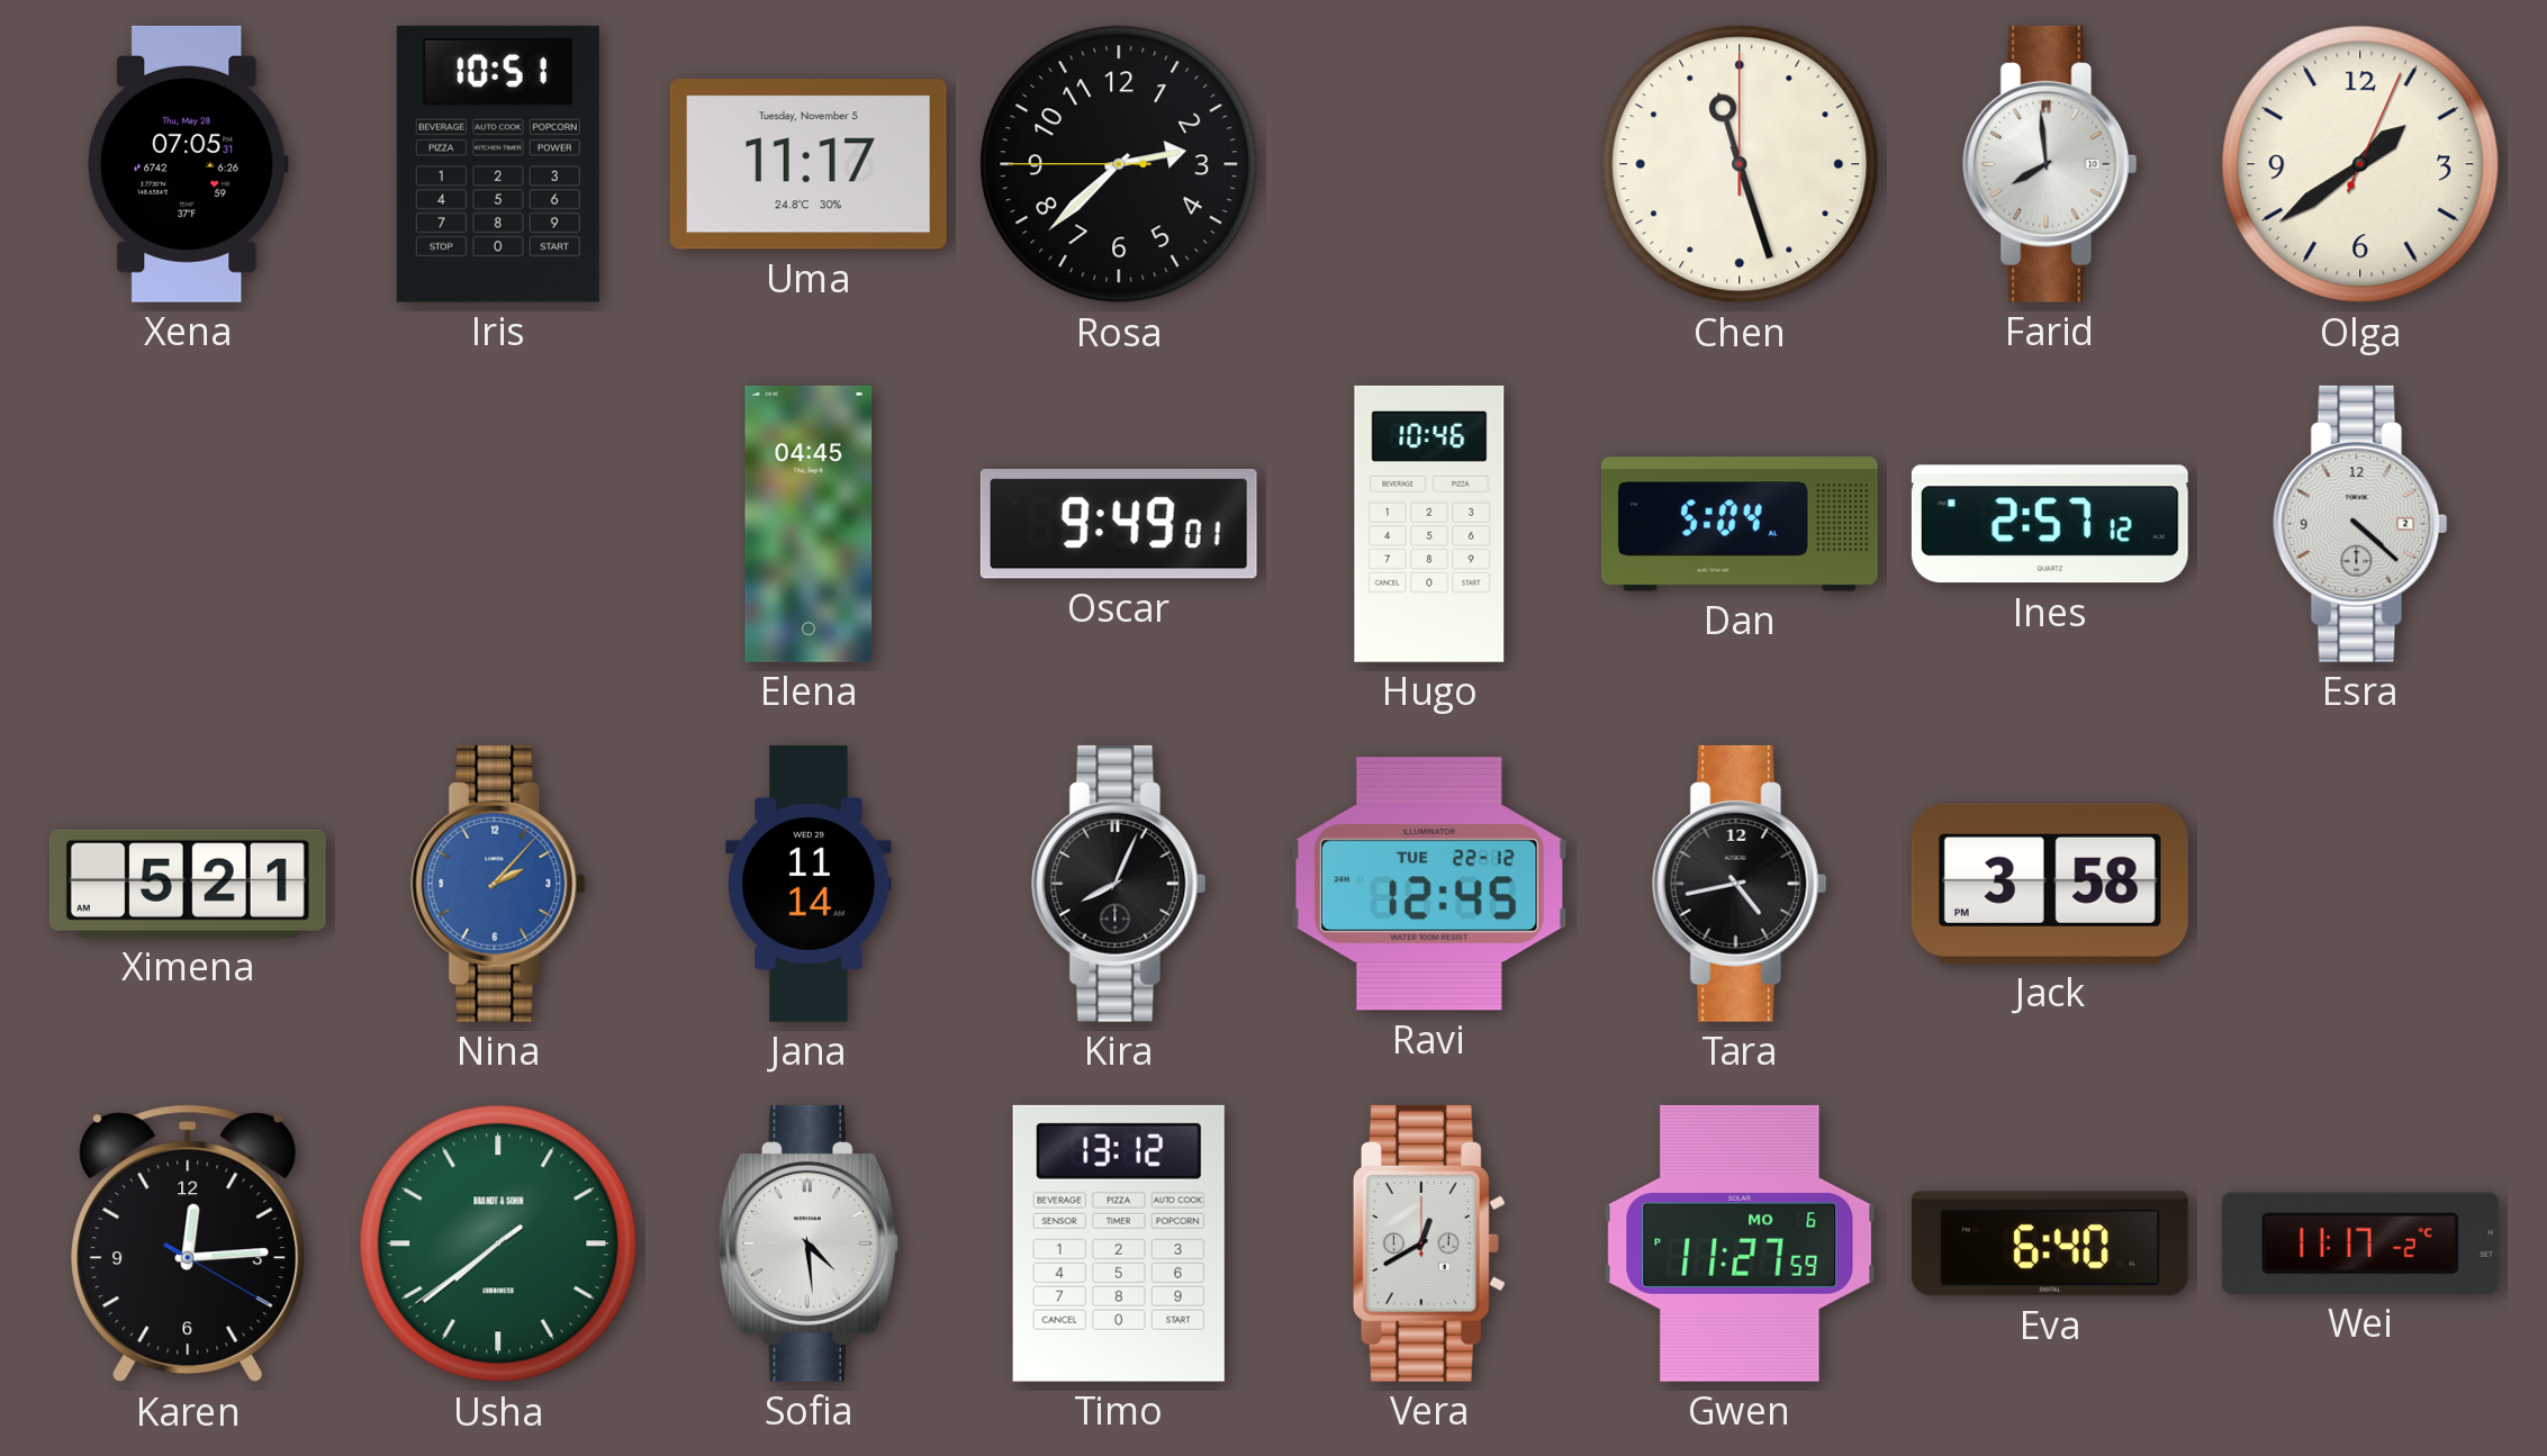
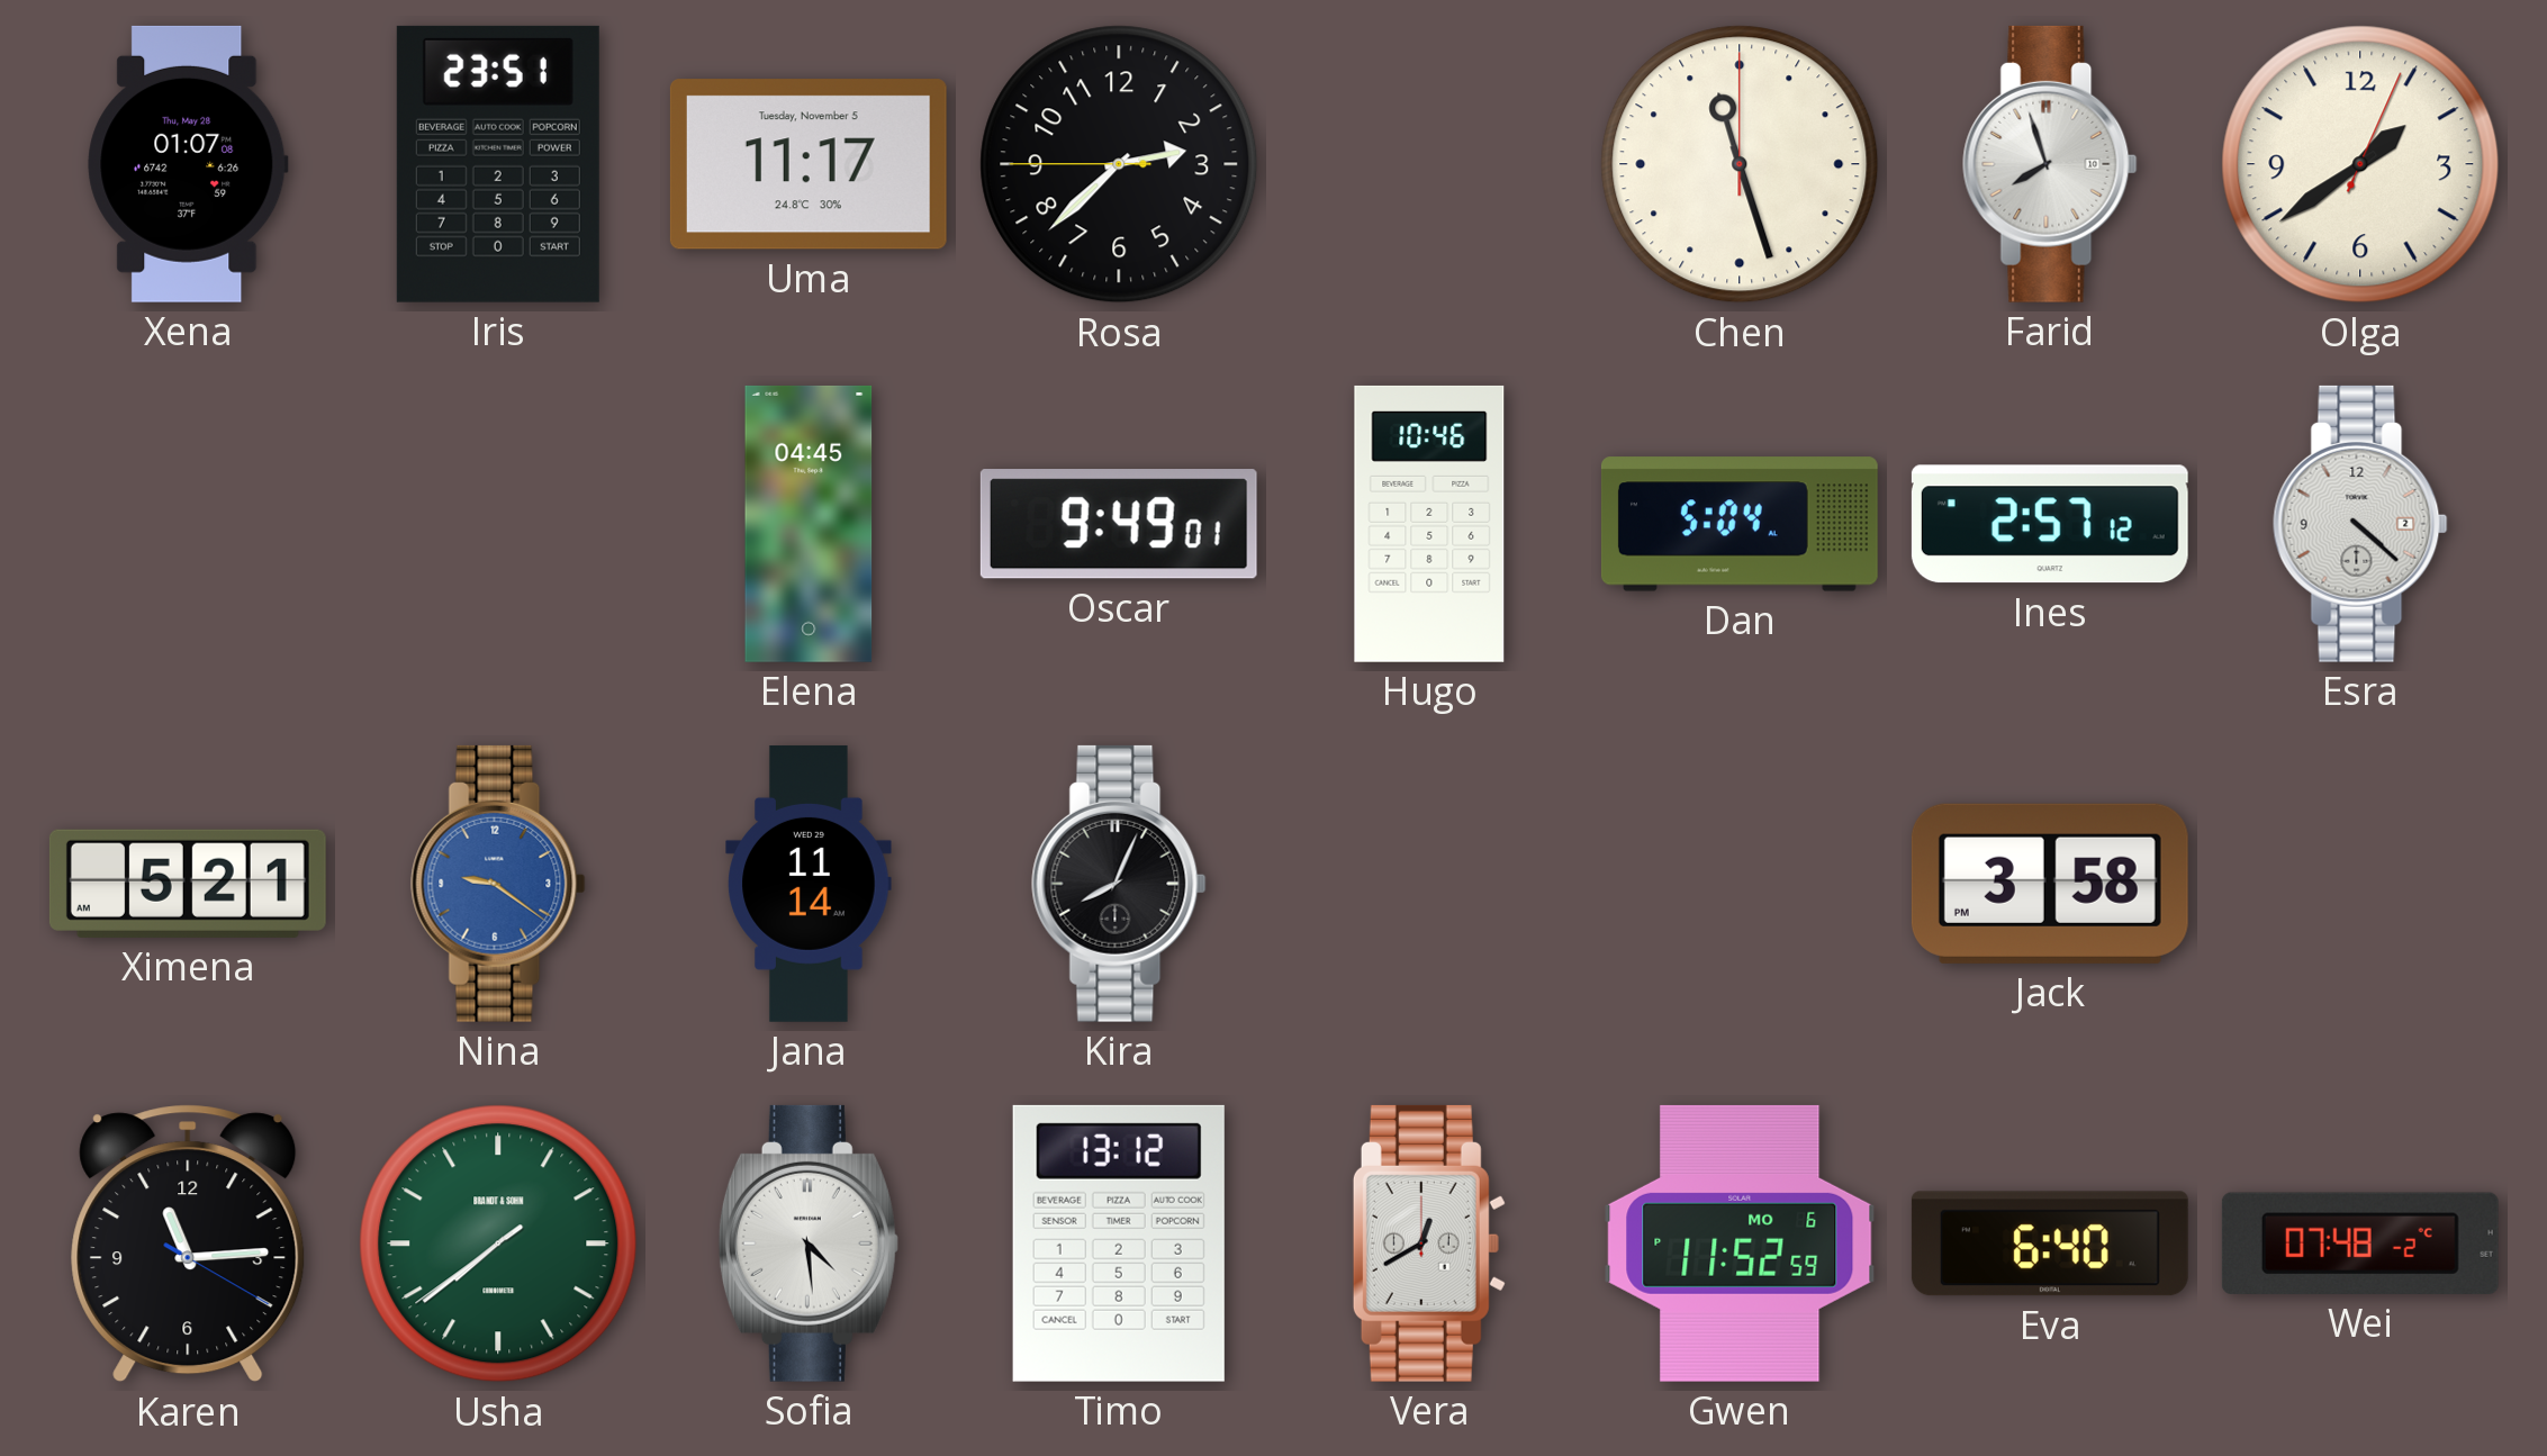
Xena: 07:05 -> 01:07
Iris: 10:51 -> 23:51
Farid: 7:59 -> 7:57
Nina: 2:07 -> 9:21
Ravi: 12:45 -> none
Tara: 4:43 -> none
Karen: 12:14 -> 11:14
Gwen: 11:27 -> 11:52
Wei: 11:17 -> 07:48
